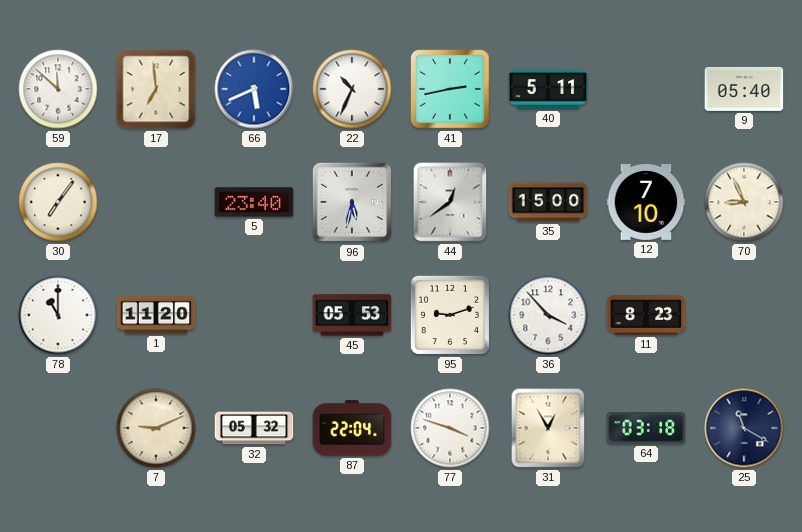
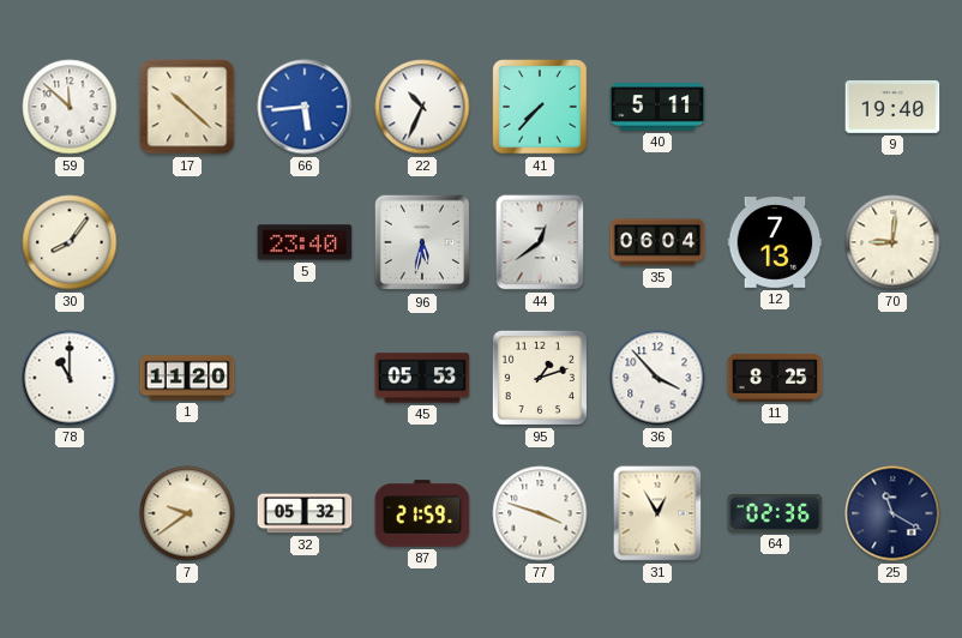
17: 6:59 -> 10:22
66: 5:41 -> 5:44
41: 2:43 -> 7:37
9: 05:40 -> 19:40
30: 7:06 -> 8:06
35: 15:00 -> 06:04
12: 7:10 -> 7:13
70: 8:56 -> 9:01
95: 9:12 -> 1:12
11: 8:23 -> 8:25
7: 9:11 -> 9:39
87: 22:04 -> 21:59
64: 03:18 -> 02:36
